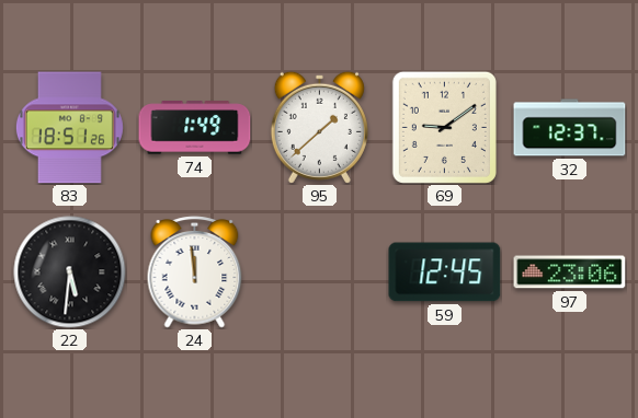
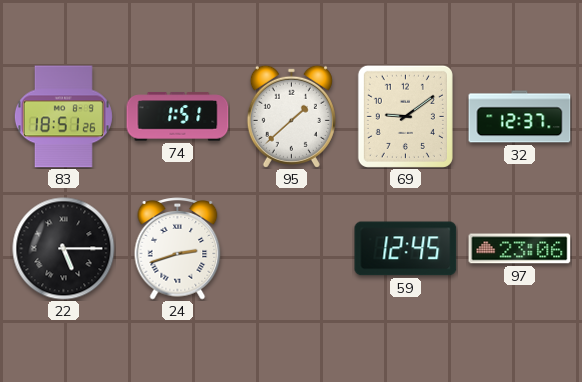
74: 1:49 -> 1:51
22: 5:31 -> 5:15
24: 11:59 -> 2:42
